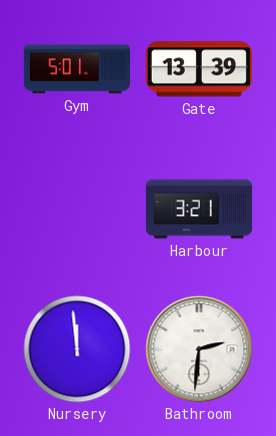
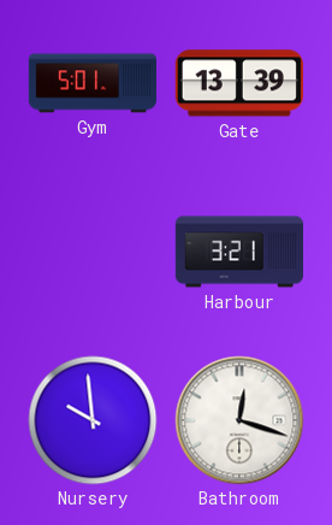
Nursery: 11:59 -> 9:59
Bathroom: 2:31 -> 12:18
